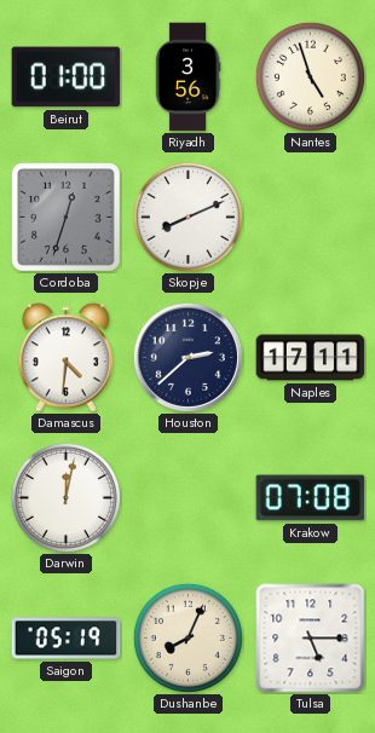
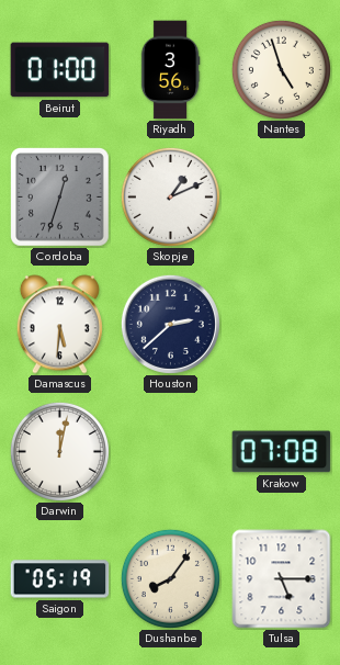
Skopje: 8:11 -> 1:11
Damascus: 4:31 -> 5:31
Naples: 17:11 -> none
Dushanbe: 8:04 -> 8:06
